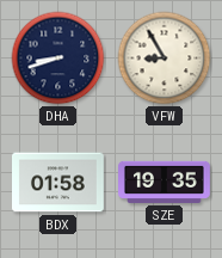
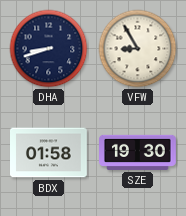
SZE: 19:35 -> 19:30
